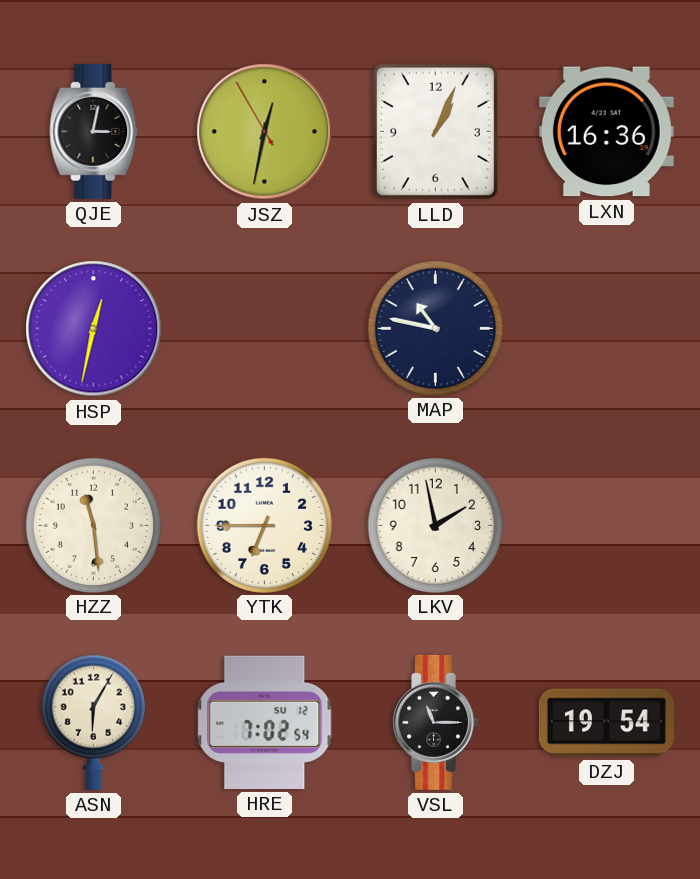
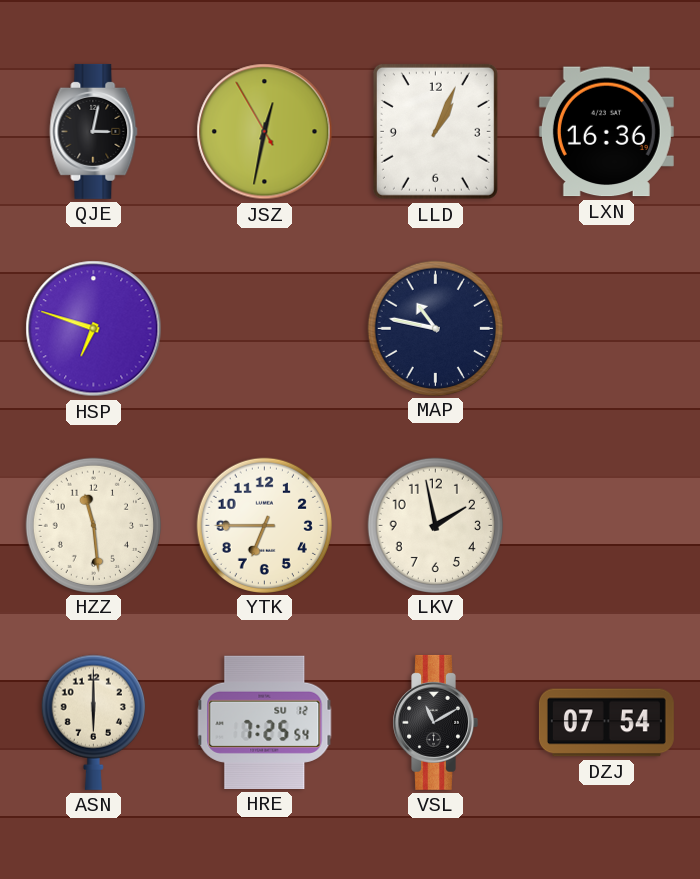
HSP: 12:32 -> 6:48
ASN: 6:05 -> 6:00
HRE: 7:02 -> 7:25
VSL: 11:15 -> 11:10
DZJ: 19:54 -> 07:54
